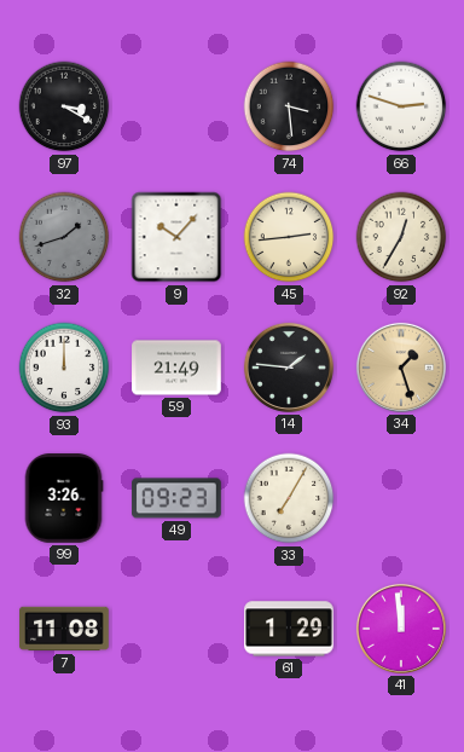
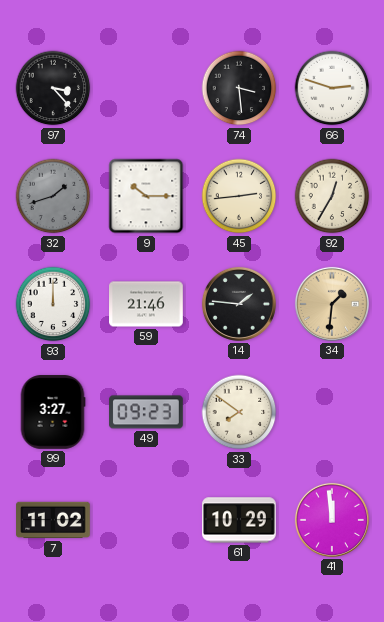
97: 3:20 -> 3:23
9: 10:07 -> 10:15
59: 21:49 -> 21:46
34: 1:27 -> 1:31
99: 3:26 -> 3:27
33: 7:05 -> 7:51
7: 11:08 -> 11:02
61: 1:29 -> 10:29
